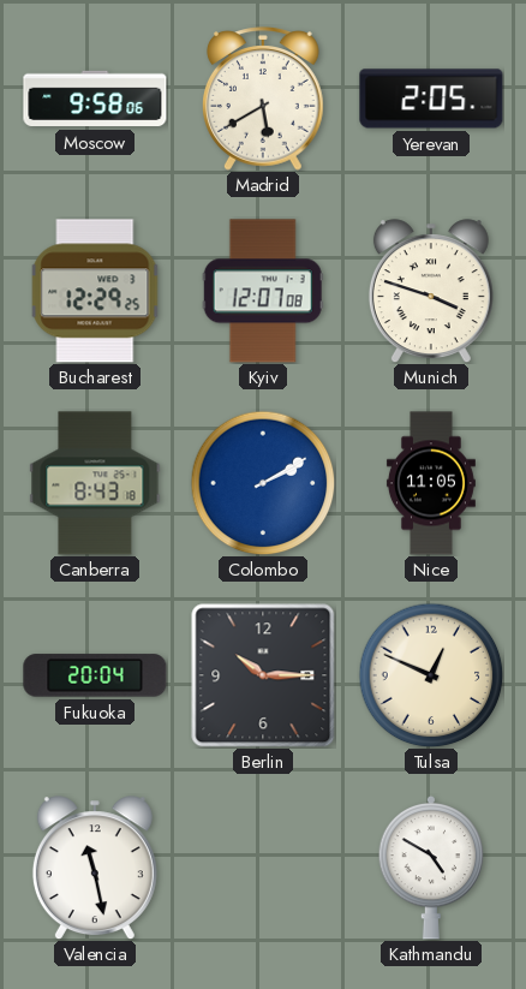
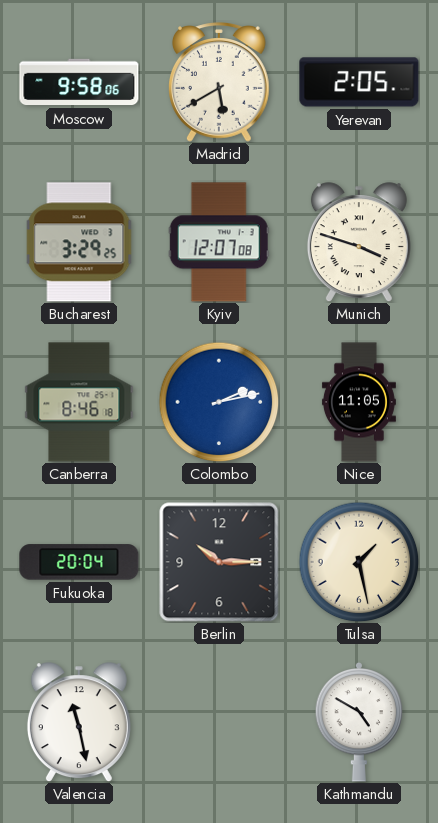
Bucharest: 12:29 -> 3:29
Canberra: 8:43 -> 8:46
Colombo: 2:10 -> 2:13
Tulsa: 12:49 -> 1:28
